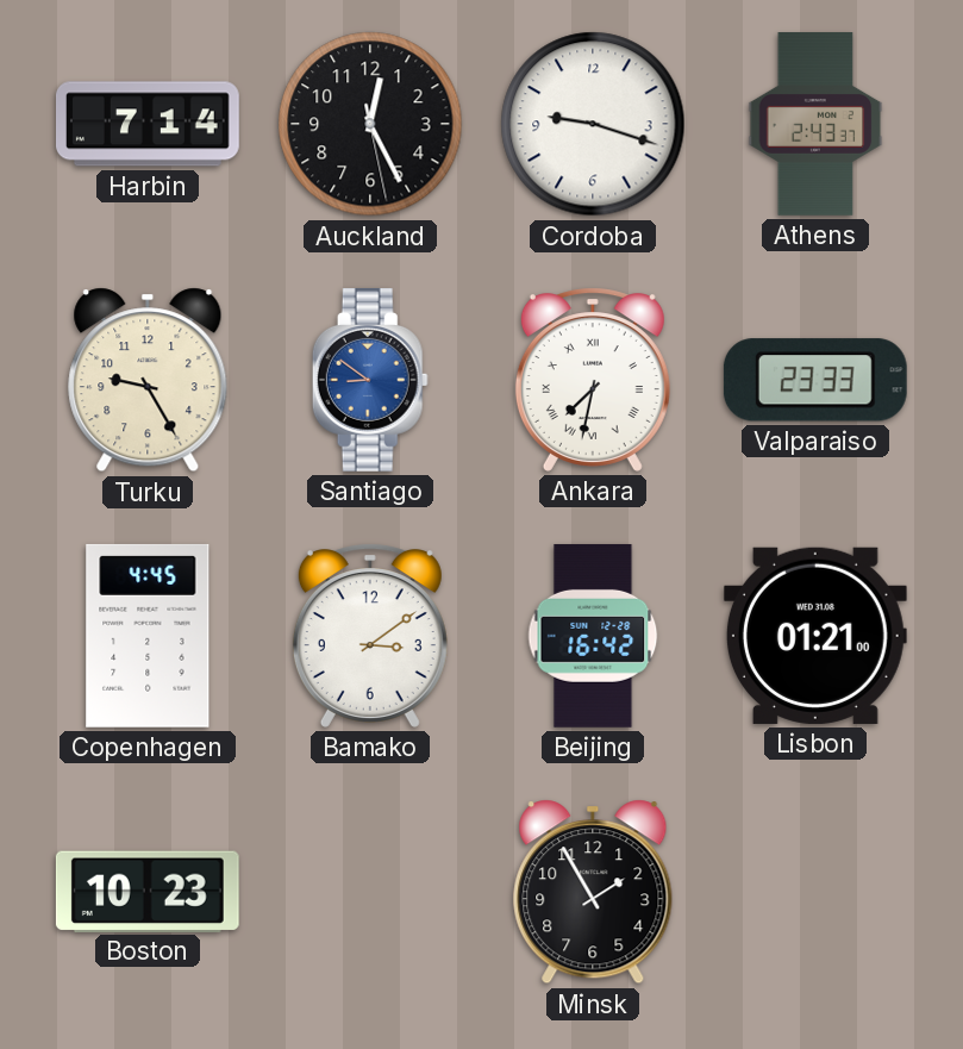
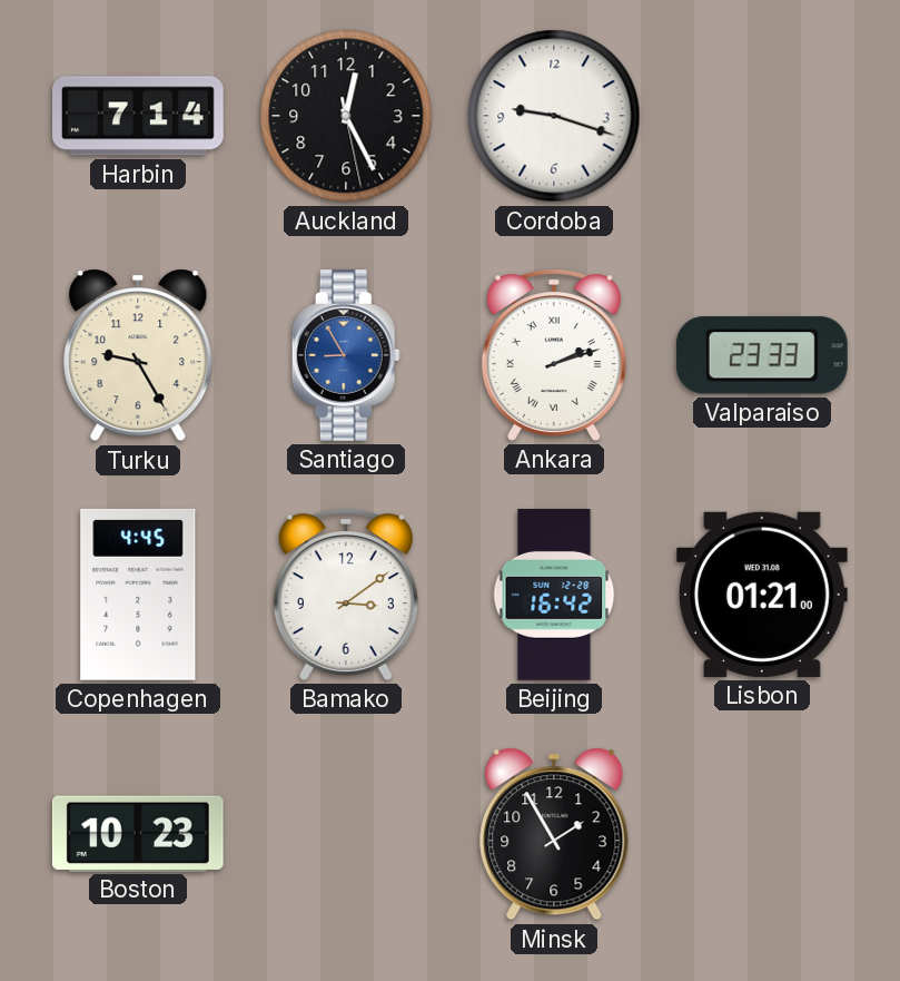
Athens: 2:43 -> none
Santiago: 8:51 -> 8:55
Ankara: 7:32 -> 2:12
